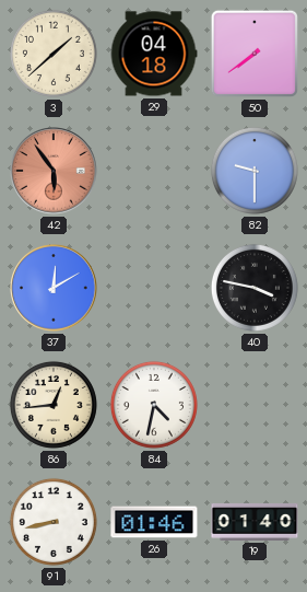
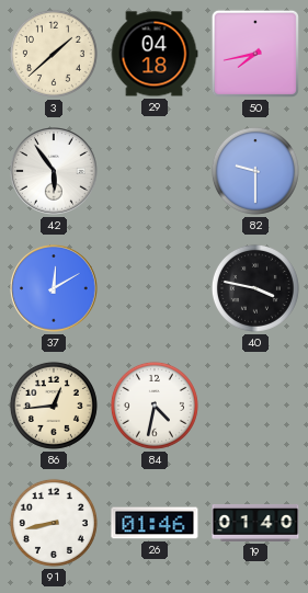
50: 7:39 -> 7:43
42 dial: salmon -> white
